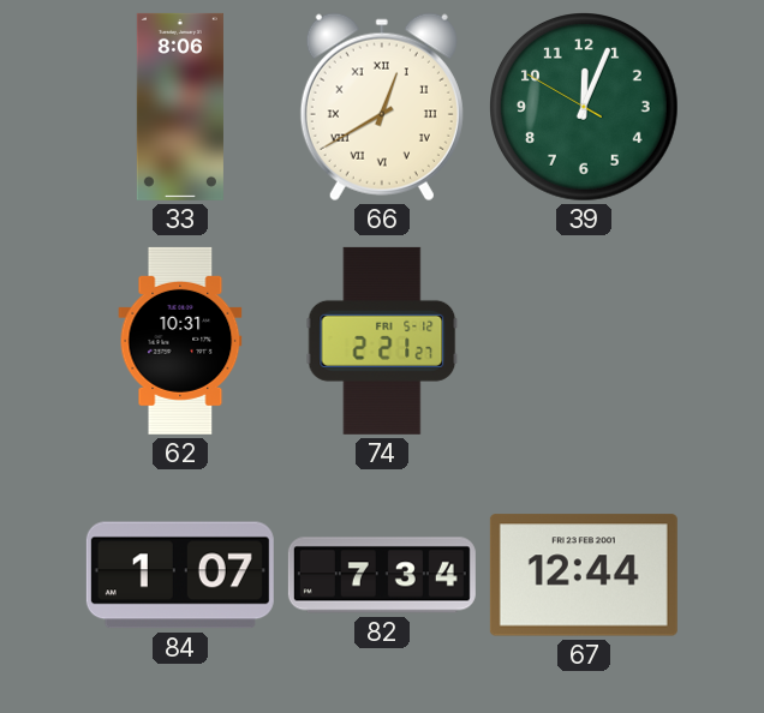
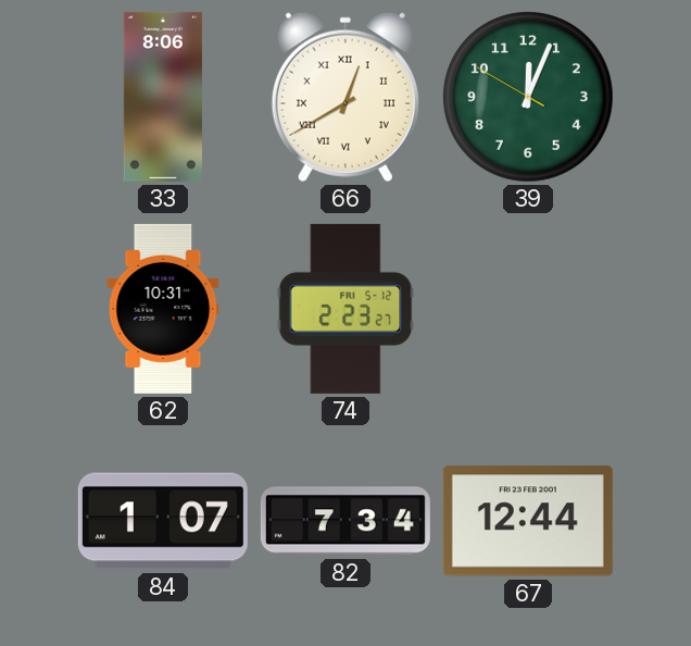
74: 2:21 -> 2:23
